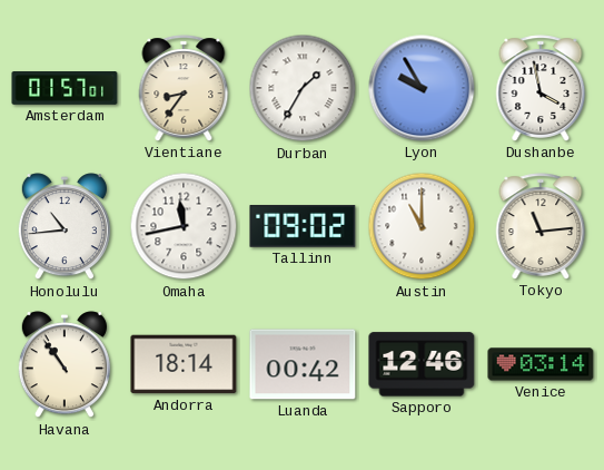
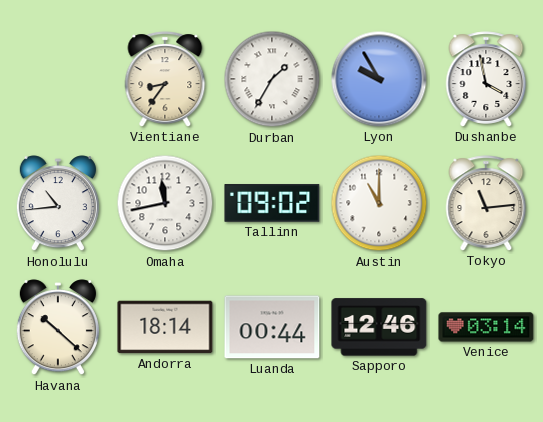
Amsterdam: 01:57 -> none
Havana: 10:54 -> 10:22
Luanda: 00:42 -> 00:44
